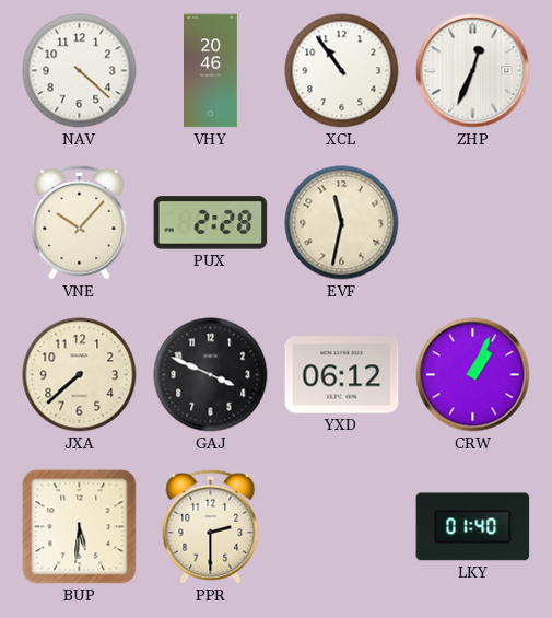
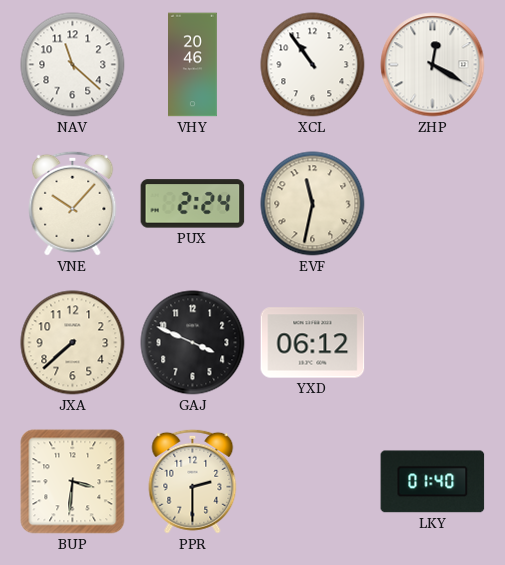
NAV: 4:22 -> 11:22
ZHP: 12:34 -> 12:20
PUX: 2:28 -> 2:24
CRW: 1:04 -> none
BUP: 5:31 -> 3:31
